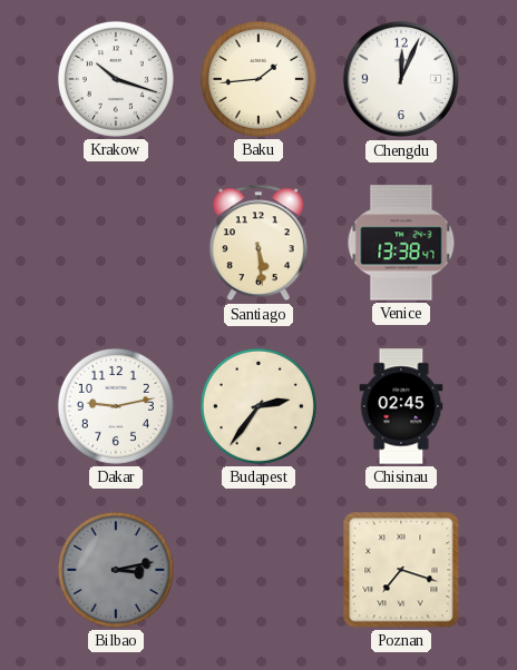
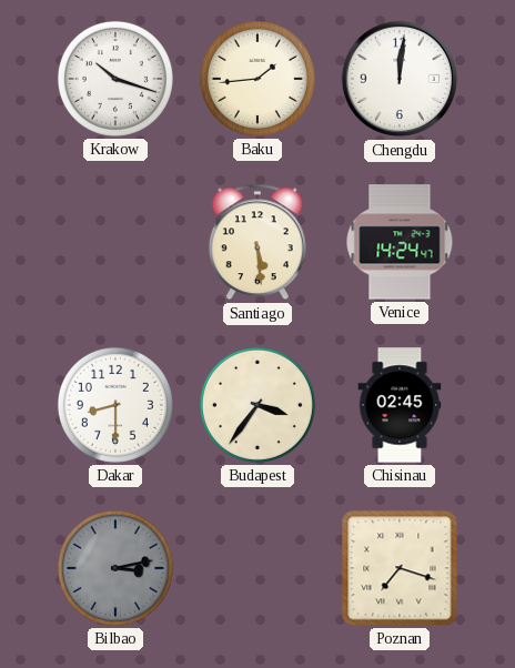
Chengdu: 12:04 -> 12:01
Venice: 13:38 -> 14:24
Dakar: 9:13 -> 8:30
Budapest: 2:36 -> 3:36
